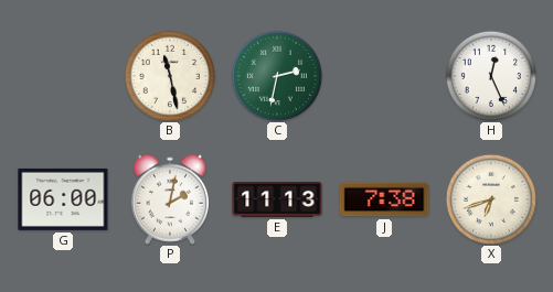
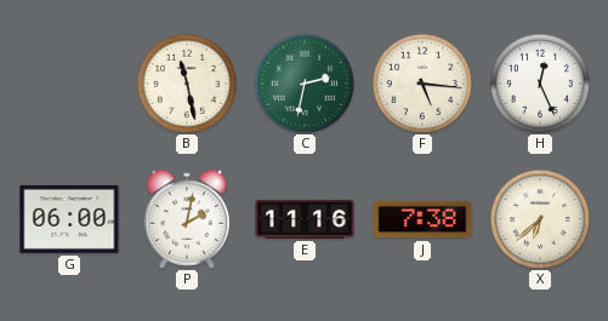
F: none -> 5:16
E: 11:13 -> 11:16
X: 6:42 -> 6:38
